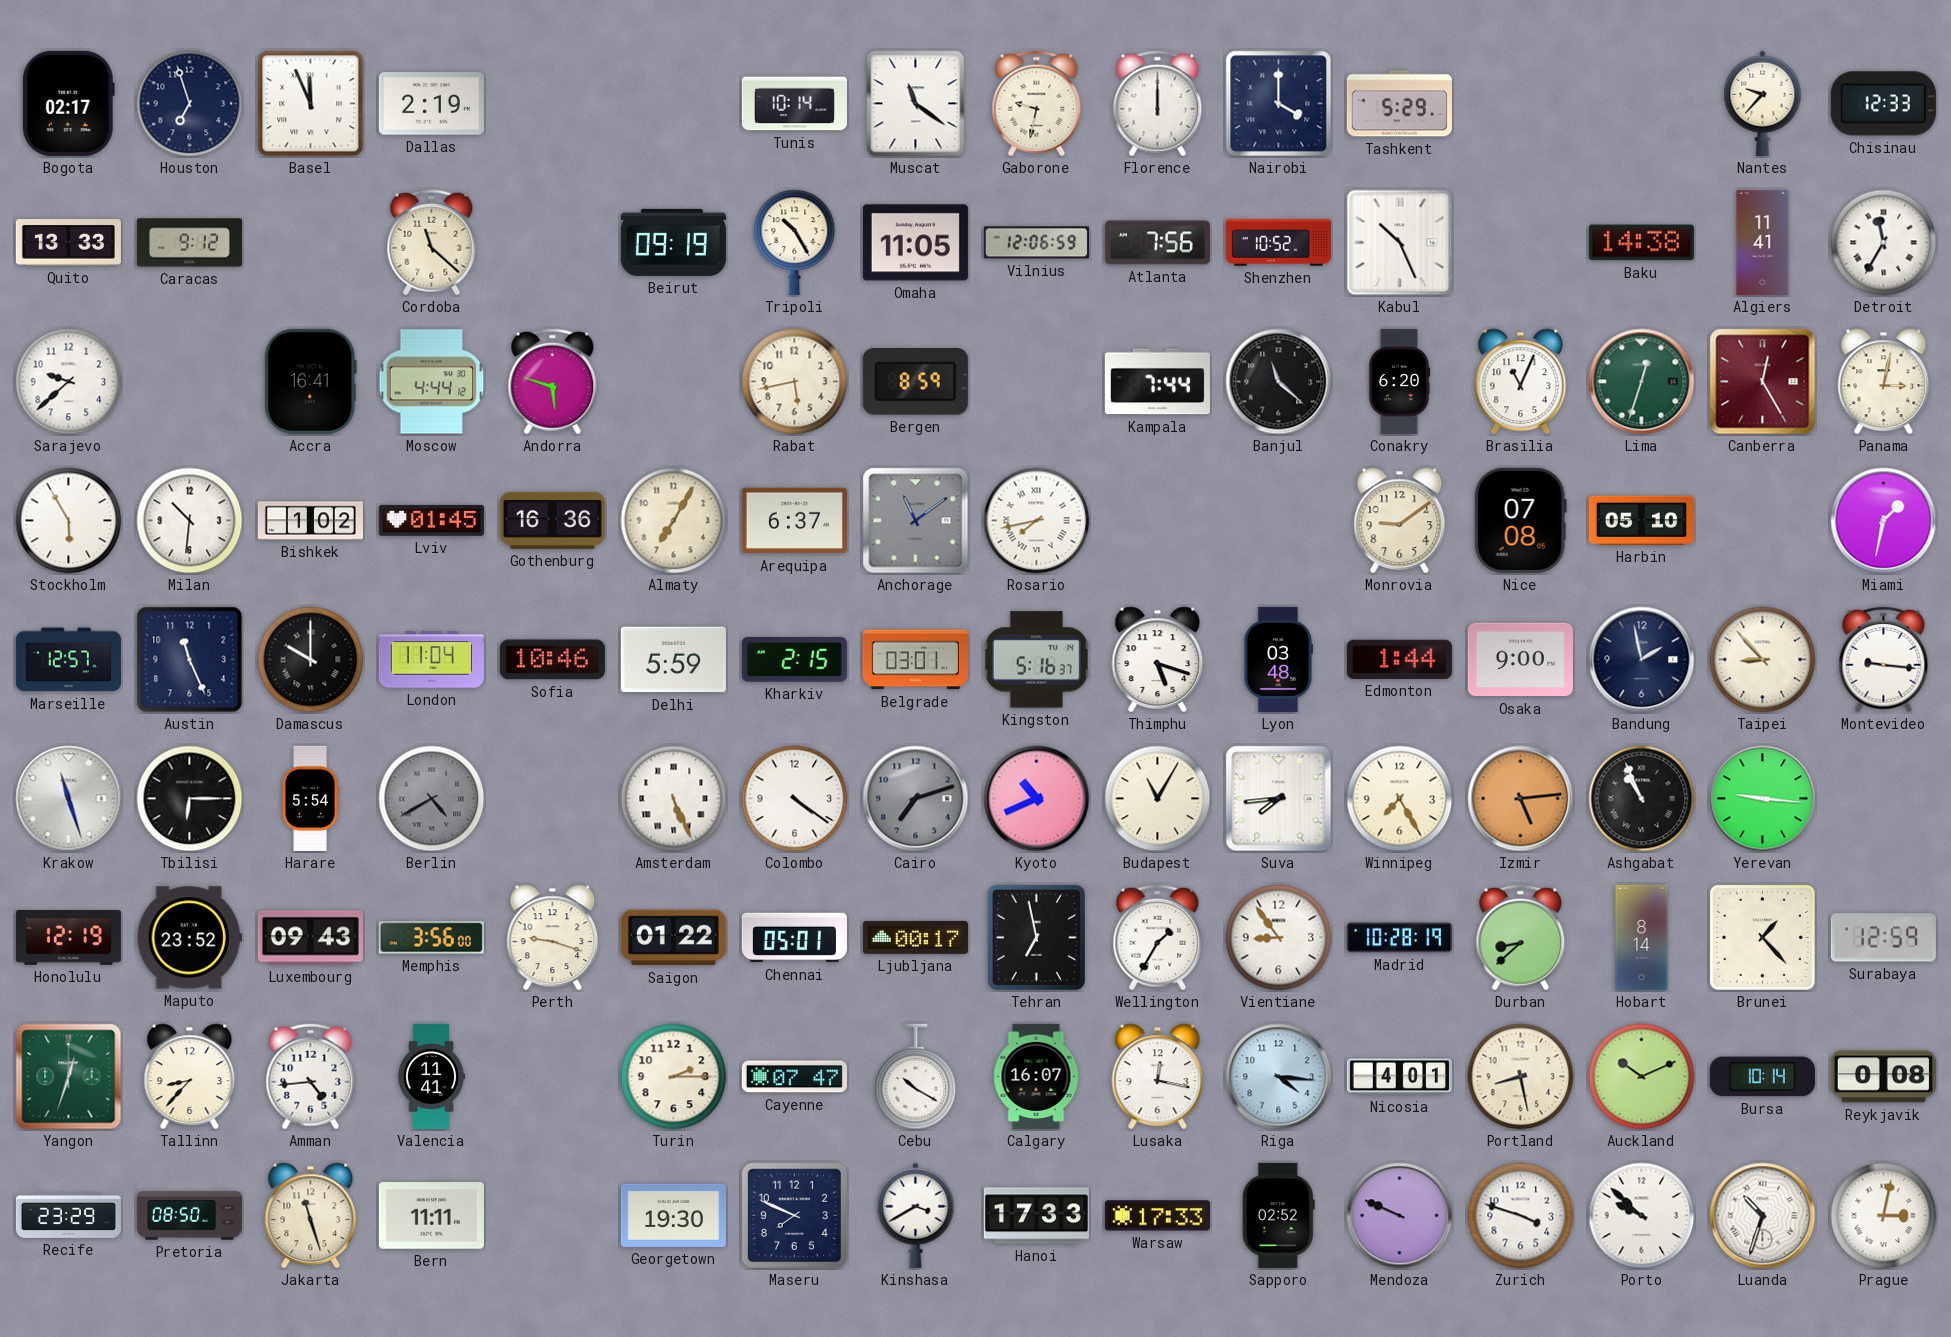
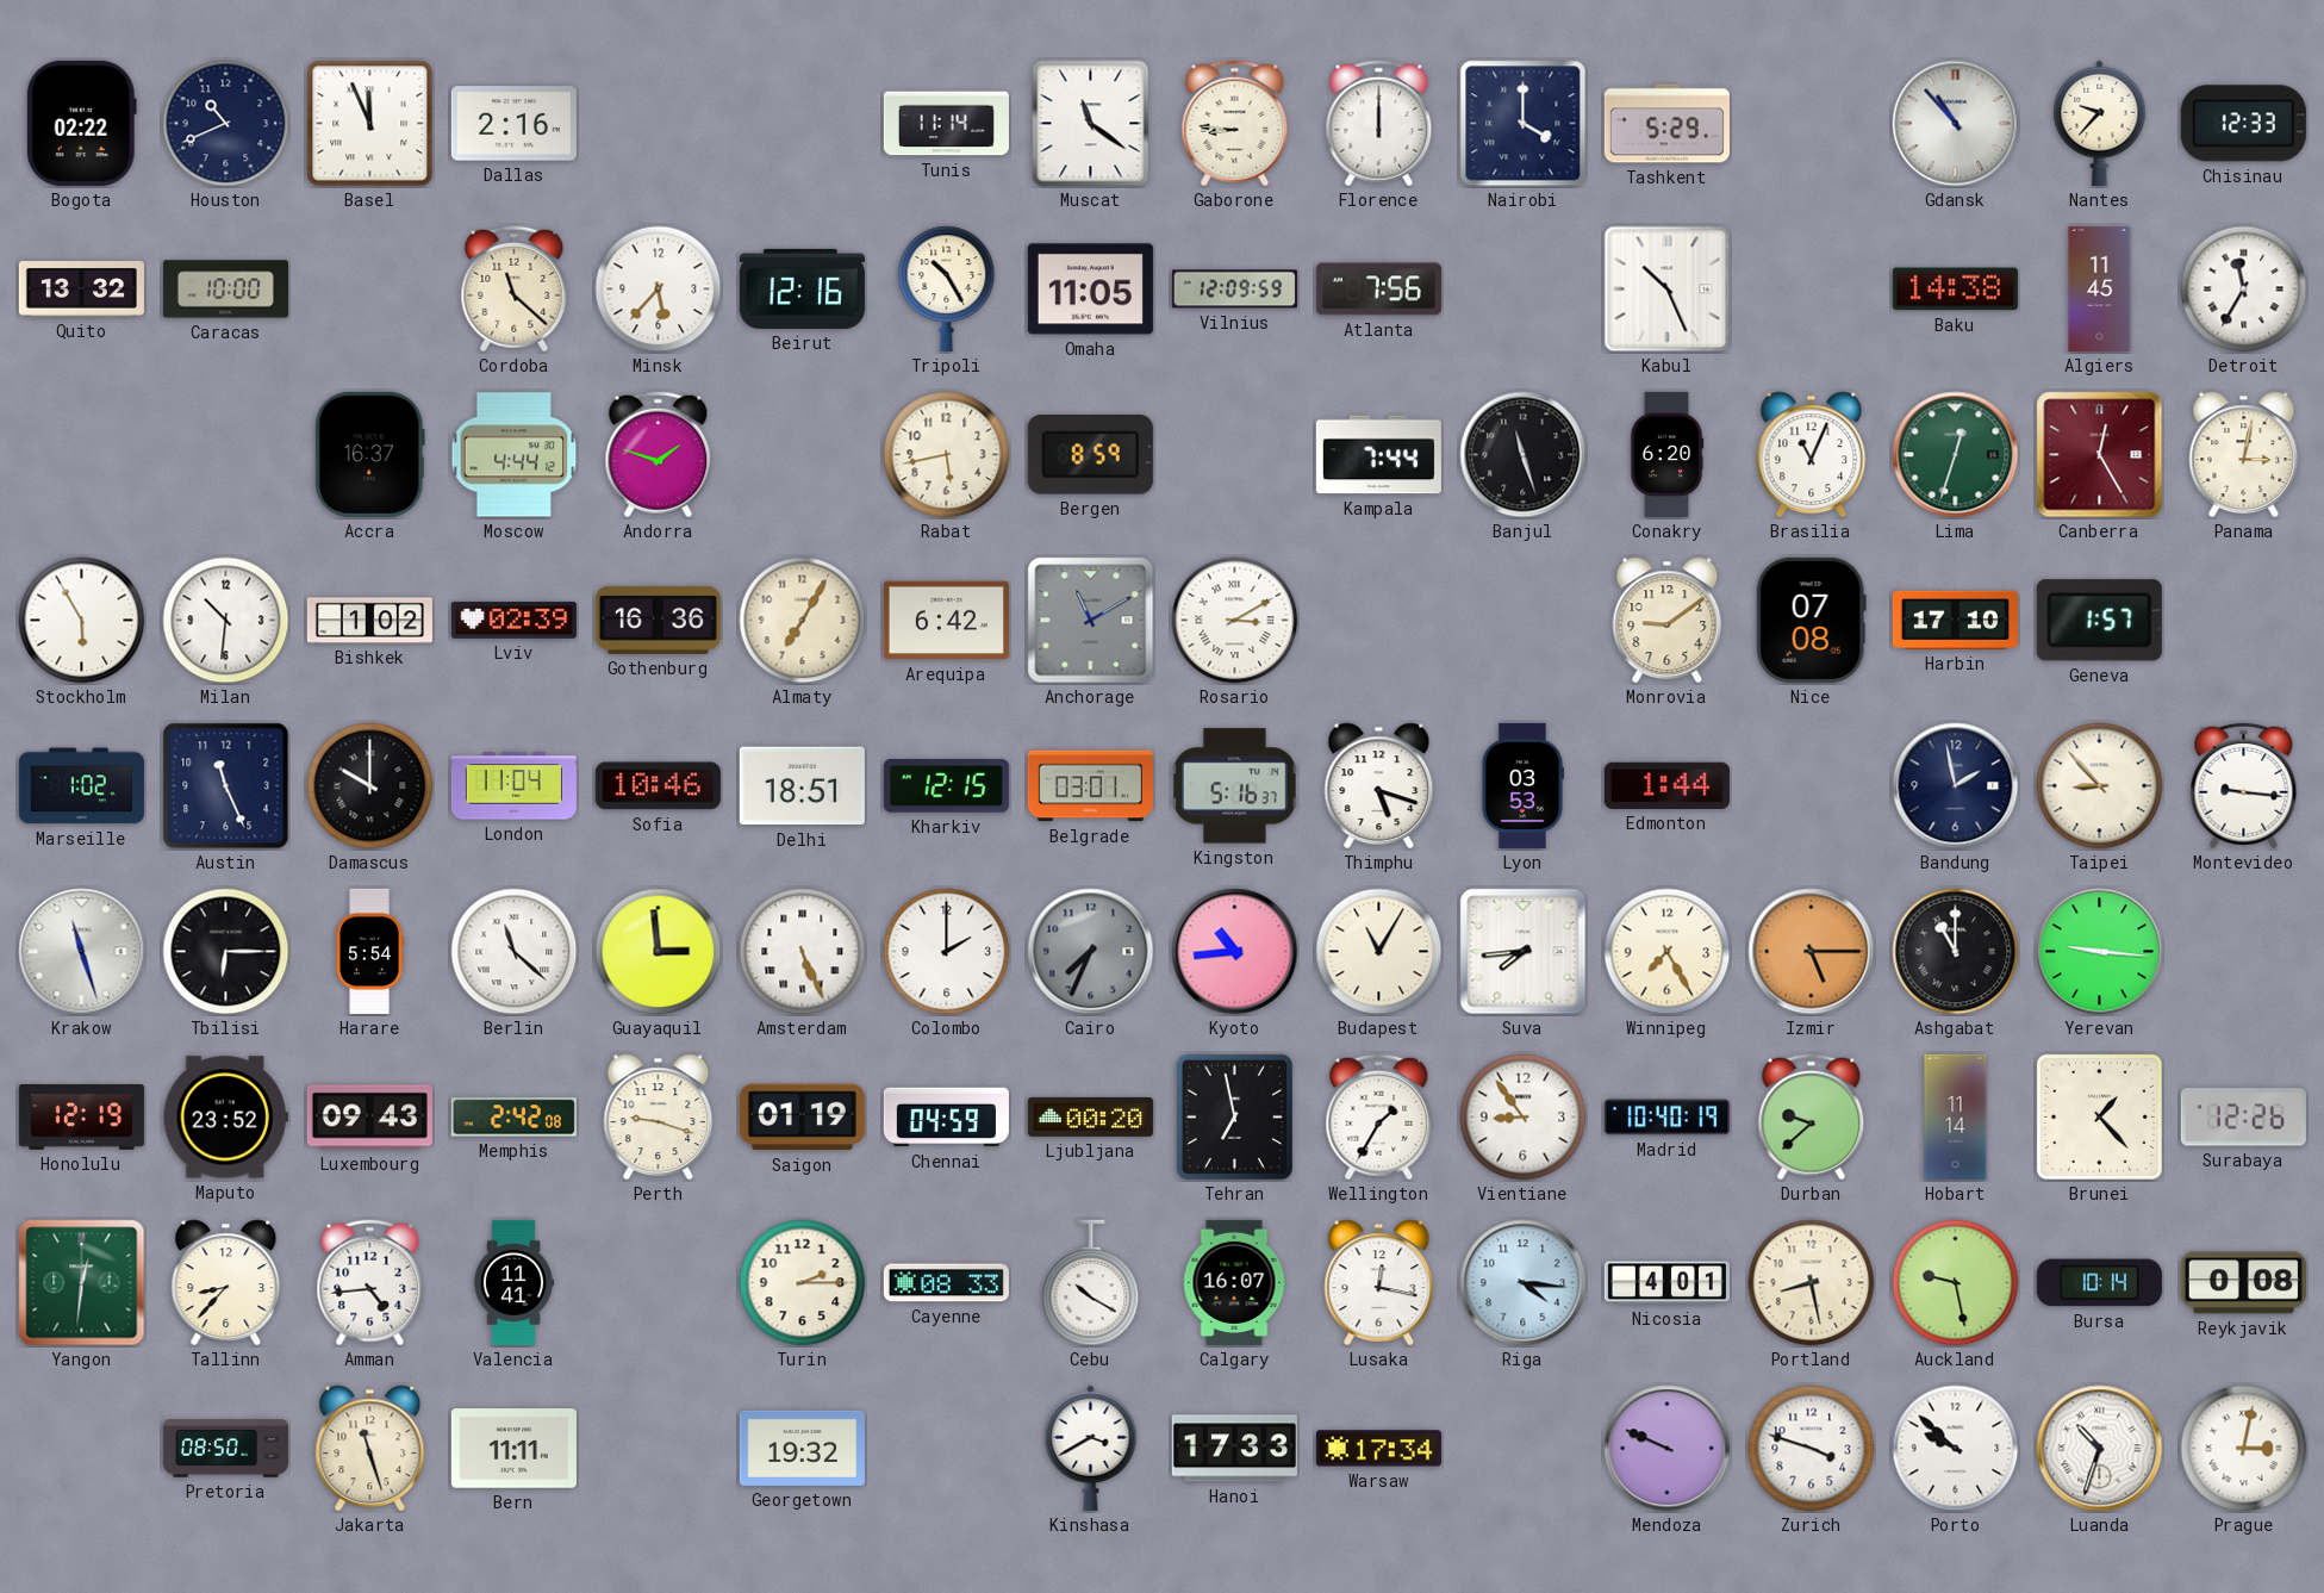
Bogota: 02:17 -> 02:22
Houston: 6:57 -> 10:41
Dallas: 2:19 -> 2:16
Tunis: 10:14 -> 11:14
Gaborone: 9:32 -> 8:46
Gdansk: none -> 10:53
Quito: 13:33 -> 13:32
Caracas: 9:12 -> 10:00
Minsk: none -> 5:37
Beirut: 09:19 -> 12:16
Vilnius: 12:06 -> 12:09
Shenzhen: 10:52 -> none
Algiers: 11:41 -> 11:45
Sarajevo: 9:38 -> none
Accra: 16:41 -> 16:37
Andorra: 5:48 -> 1:48
Banjul: 11:22 -> 11:27
Lviv: 01:45 -> 02:39
Arequipa: 6:37 -> 6:42
Anchorage: 11:09 -> 11:10
Rosario: 7:43 -> 3:10
Harbin: 05:10 -> 17:10
Geneva: none -> 1:57
Miami: 1:32 -> none
Marseille: 12:57 -> 1:02
Delhi: 5:59 -> 18:51
Kharkiv: 2:15 -> 12:15
Lyon: 03:48 -> 03:53
Osaka: 9:00 -> none
Berlin: 4:40 -> 11:22
Berlin dial: grey -> white
Guayaquil: none -> 2:59
Colombo: 4:21 -> 2:00
Cairo: 7:12 -> 7:34
Kyoto: 10:41 -> 10:44
Izmir: 5:14 -> 5:15
Ashgabat: 10:56 -> 11:00
Memphis: 3:56 -> 2:42
Saigon: 01:22 -> 01:19
Chennai: 05:01 -> 04:59
Ljubljana: 00:17 -> 00:20
Madrid: 10:28 -> 10:40
Durban: 8:38 -> 9:38
Hobart: 8:14 -> 11:14
Surabaya: 12:59 -> 12:26
Yangon: 12:33 -> 12:31
Cayenne: 07:47 -> 08:33
Auckland: 10:11 -> 9:28
Recife: 23:29 -> none
Georgetown: 19:30 -> 19:32
Maseru: 7:49 -> none
Warsaw: 17:33 -> 17:34
Sapporo: 02:52 -> none
